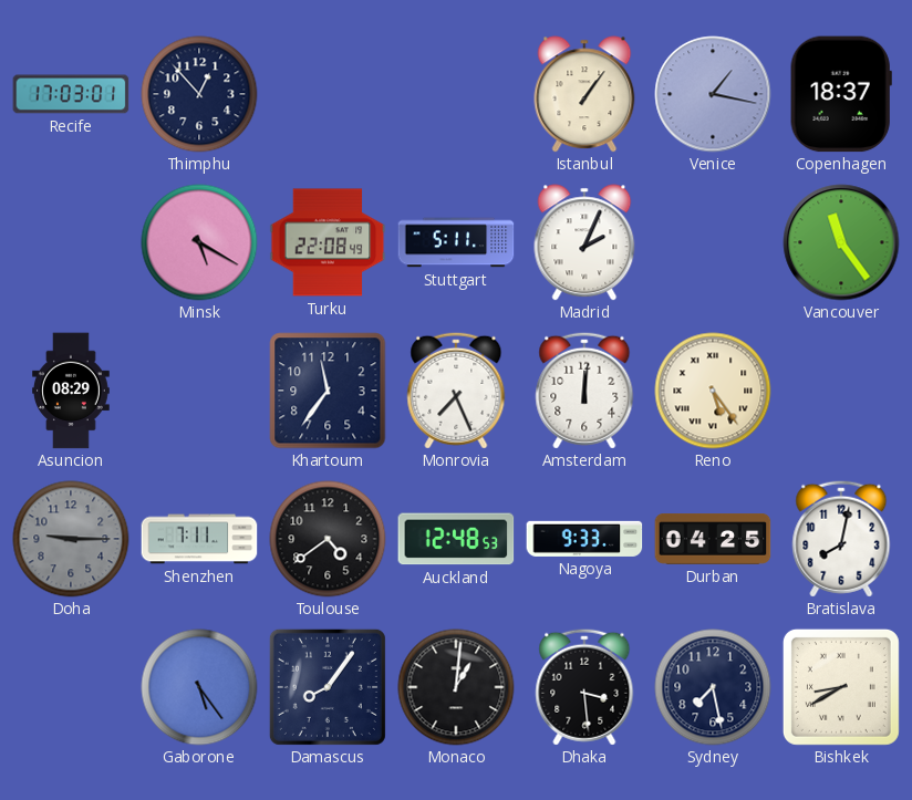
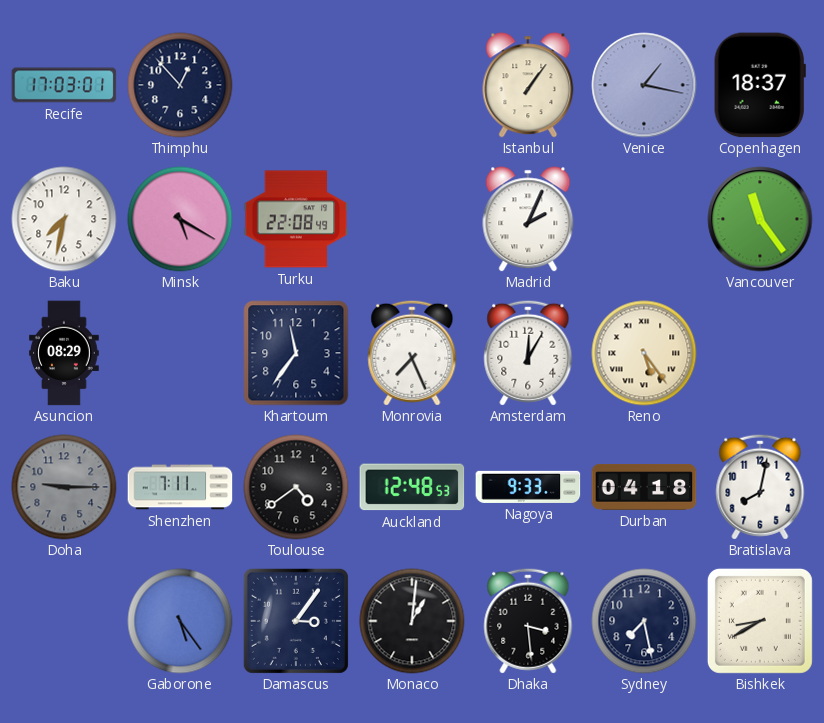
Baku: none -> 7:32
Stuttgart: 5:11 -> none
Amsterdam: 12:01 -> 12:05
Durban: 04:25 -> 04:18
Damascus: 8:06 -> 3:06
